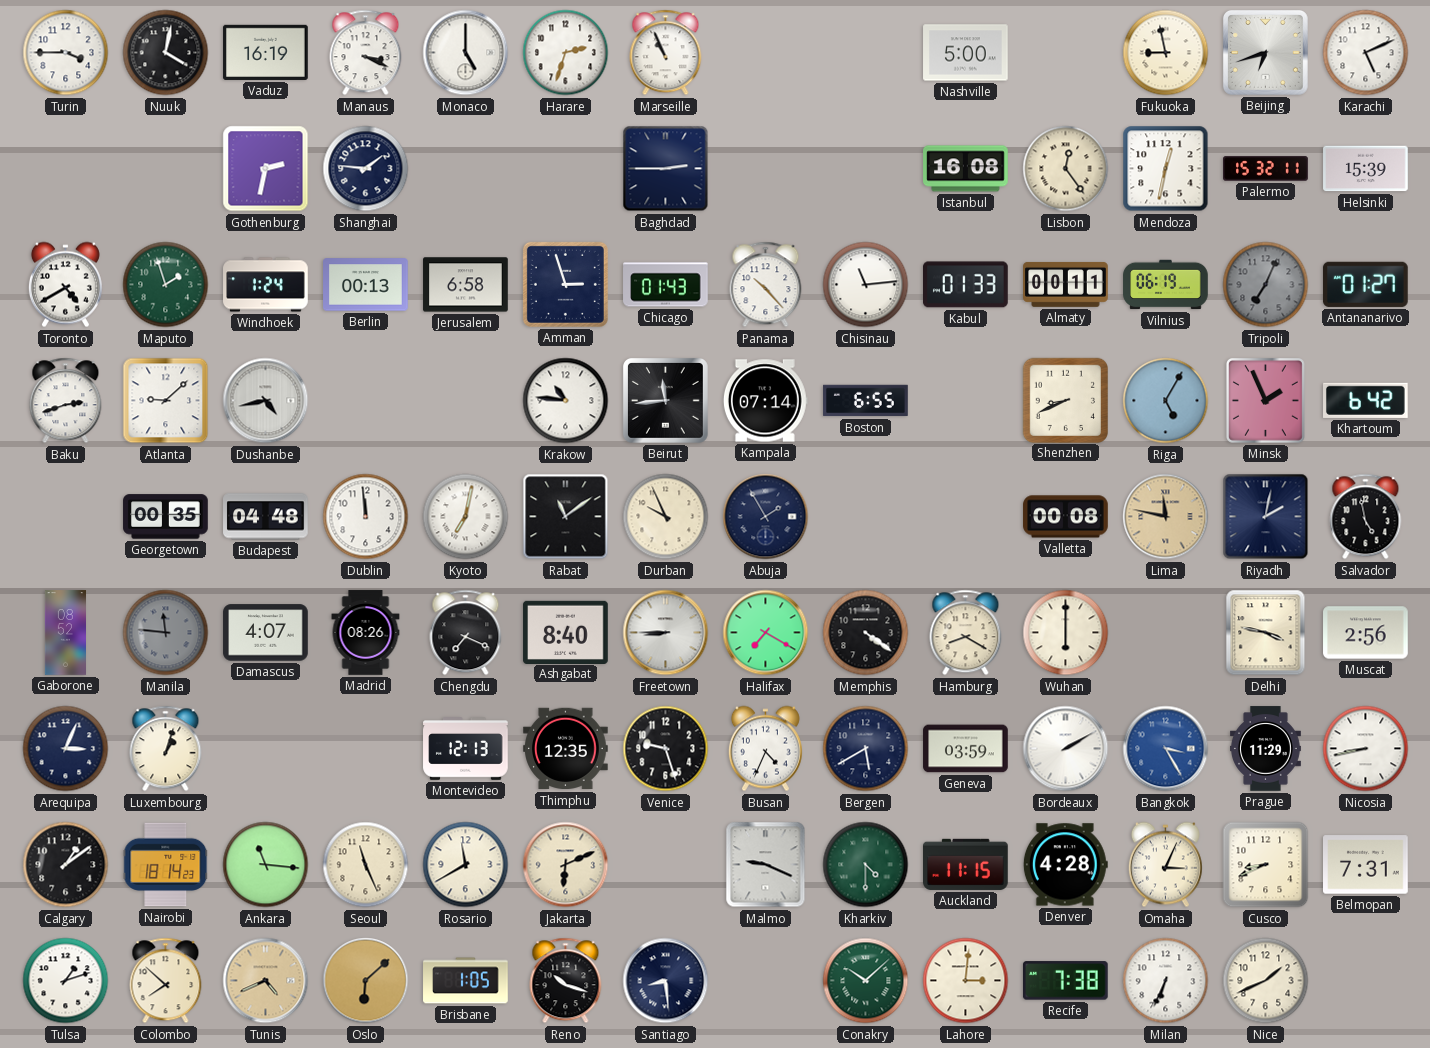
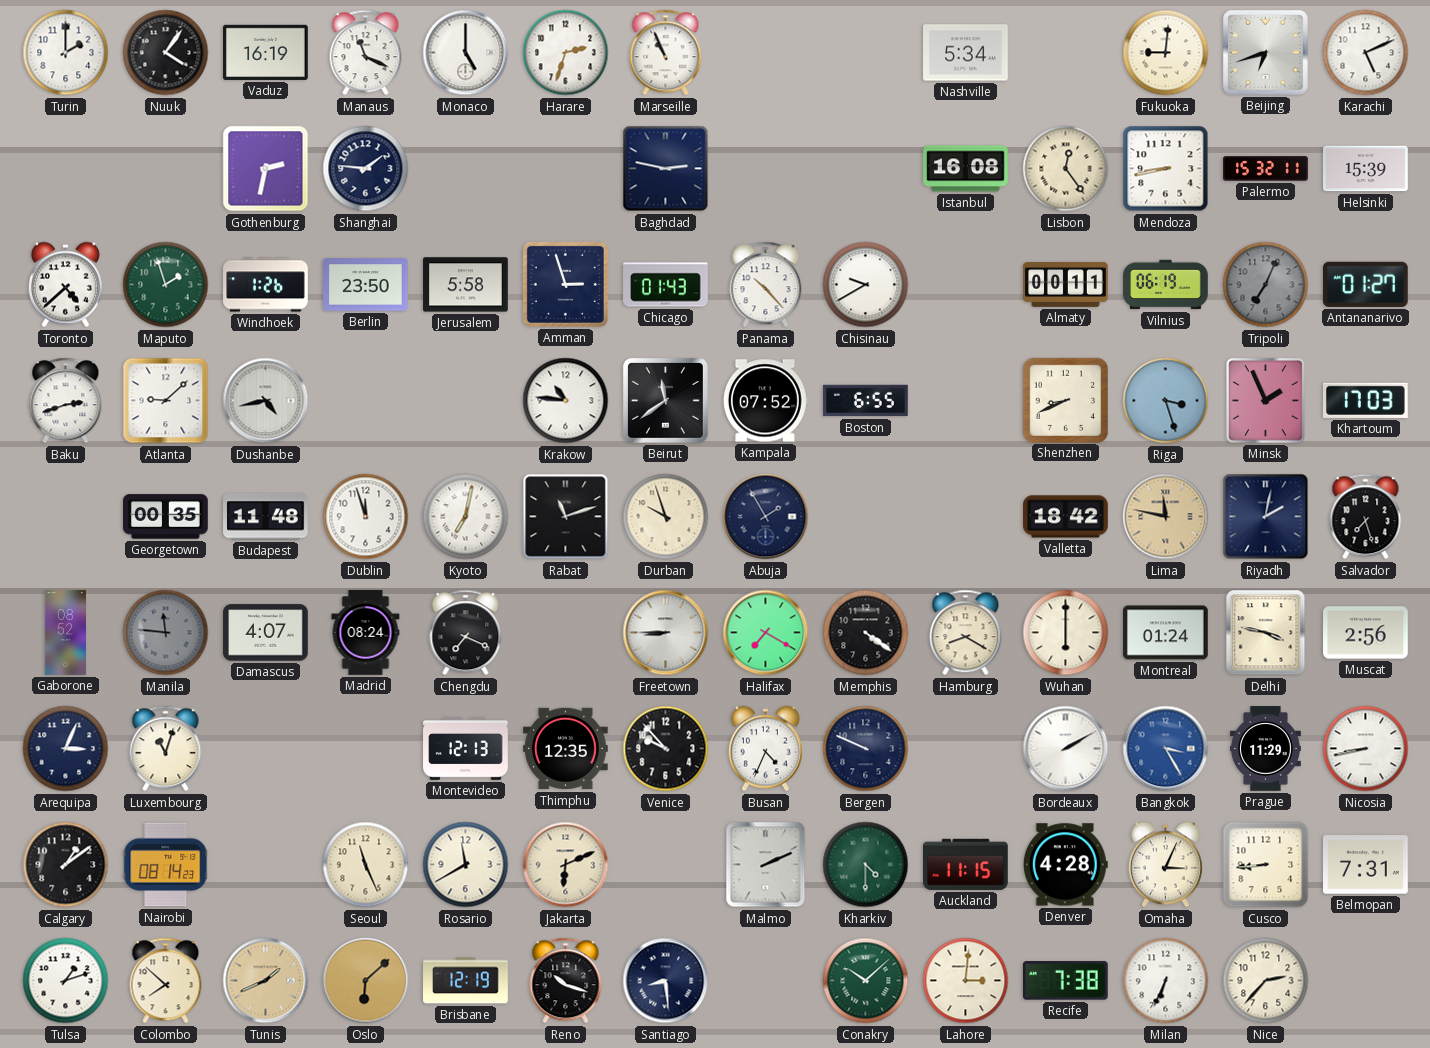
Turin: 3:45 -> 2:00
Nuuk: 4:02 -> 4:06
Manaus: 3:19 -> 11:19
Nashville: 5:00 -> 5:34
Fukuoka: 8:58 -> 9:01
Baghdad: 2:45 -> 2:47
Mendoza: 12:32 -> 8:43
Toronto: 4:40 -> 4:38
Windhoek: 1:24 -> 1:26
Berlin: 00:13 -> 23:50
Jerusalem: 6:58 -> 5:58
Chisinau: 11:14 -> 9:40
Kabul: 01:33 -> none
Beirut: 11:44 -> 11:39
Kampala: 07:14 -> 07:52
Riga: 5:05 -> 3:27
Khartoum: 6:42 -> 17:03
Budapest: 04:48 -> 11:48
Dublin: 11:59 -> 11:57
Rabat: 11:09 -> 11:12
Durban: 9:56 -> 9:57
Valletta: 00:08 -> 18:42
Salvador: 4:58 -> 7:27
Madrid: 08:26 -> 08:24
Ashgabat: 8:40 -> none
Montreal: none -> 01:24
Luxembourg: 1:03 -> 11:03
Venice: 9:27 -> 9:53
Bergen: 5:40 -> 9:49
Geneva: 03:59 -> none
Nairobi: 18:14 -> 08:14
Ankara: 11:16 -> none
Malmo: 9:19 -> 2:11
Cusco: 8:41 -> 8:44
Tunis: 4:41 -> 1:41
Brisbane: 1:05 -> 12:19
Nice: 1:41 -> 2:37
